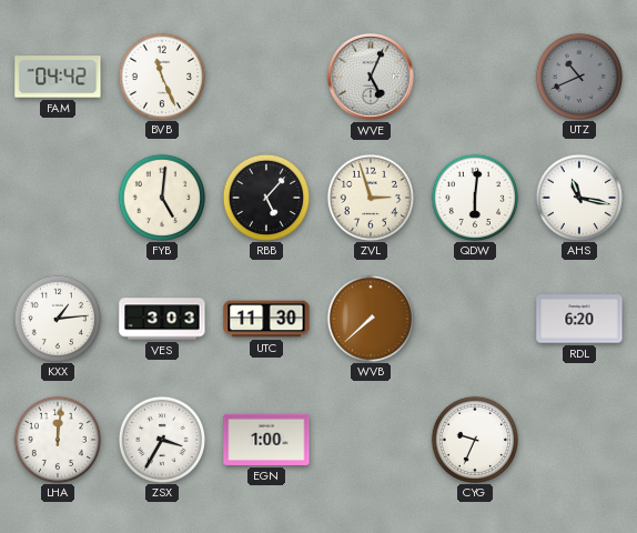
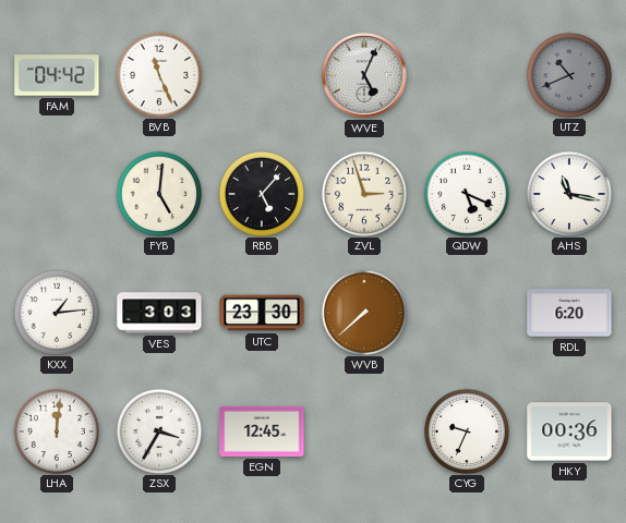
QDW: 6:01 -> 5:19
UTC: 11:30 -> 23:30
EGN: 1:00 -> 12:45
HKY: none -> 00:36
